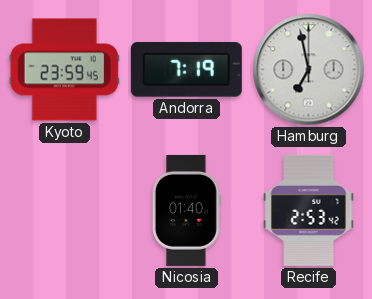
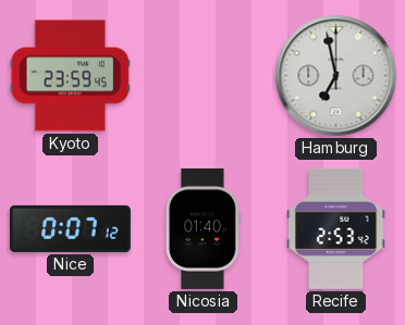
Andorra: 7:19 -> none
Nice: none -> 0:07
